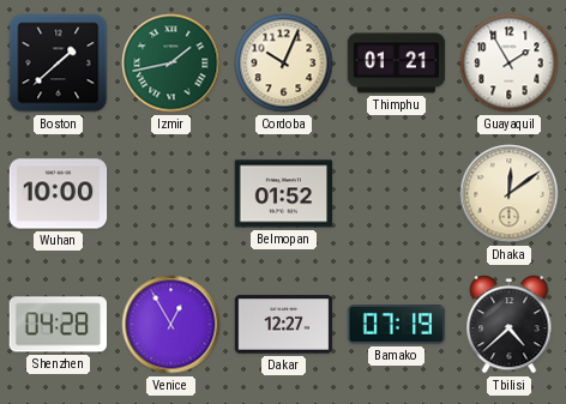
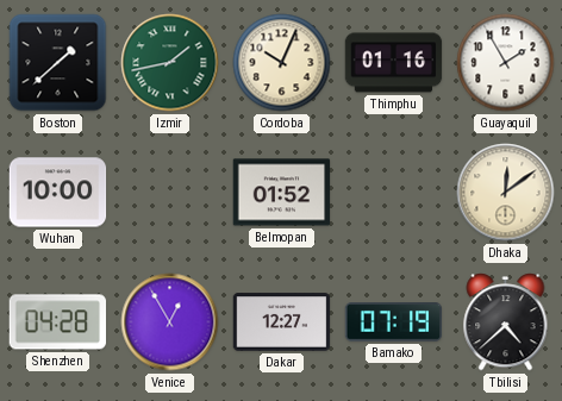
Thimphu: 01:21 -> 01:16
